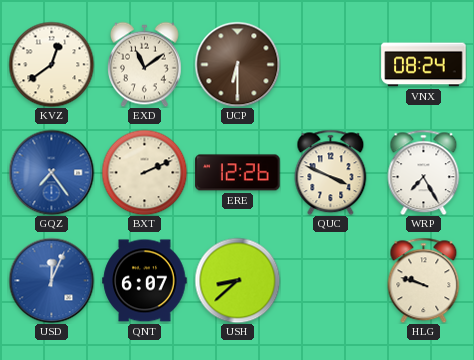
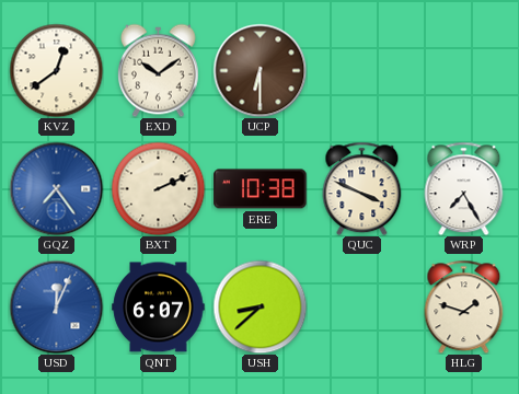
EXD: 11:09 -> 10:09
VNX: 08:24 -> none
ERE: 12:26 -> 10:38
HLG: 9:48 -> 1:48
